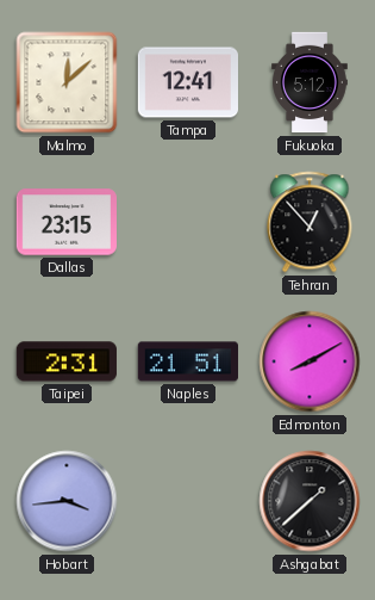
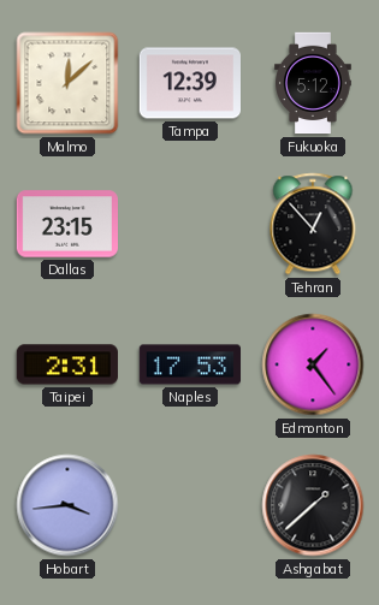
Tampa: 12:41 -> 12:39
Naples: 21:51 -> 17:53
Edmonton: 8:10 -> 1:24
